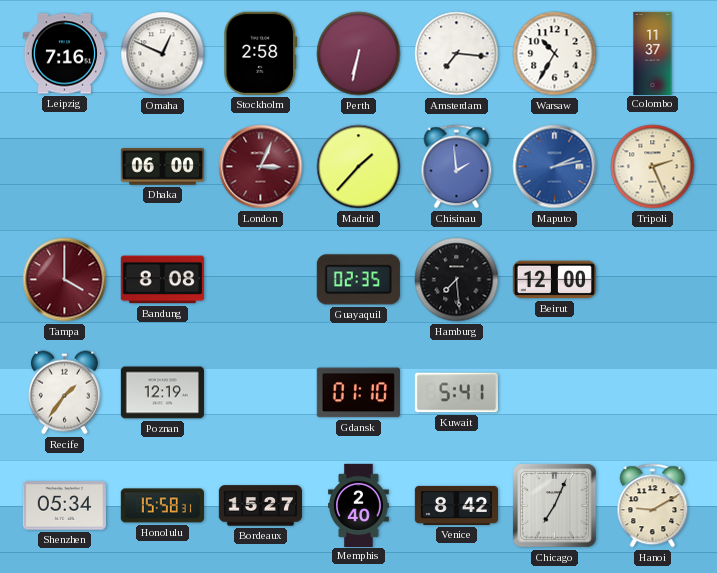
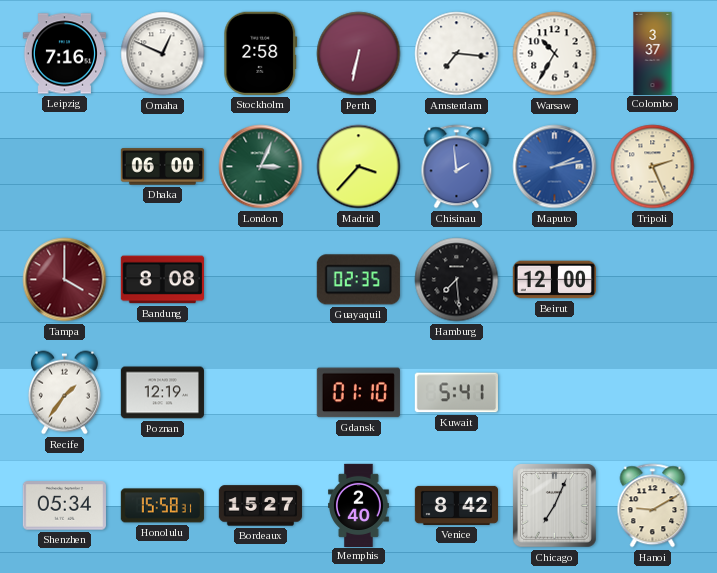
Colombo: 11:37 -> 3:37
London dial: burgundy -> green
Madrid: 1:37 -> 3:37
